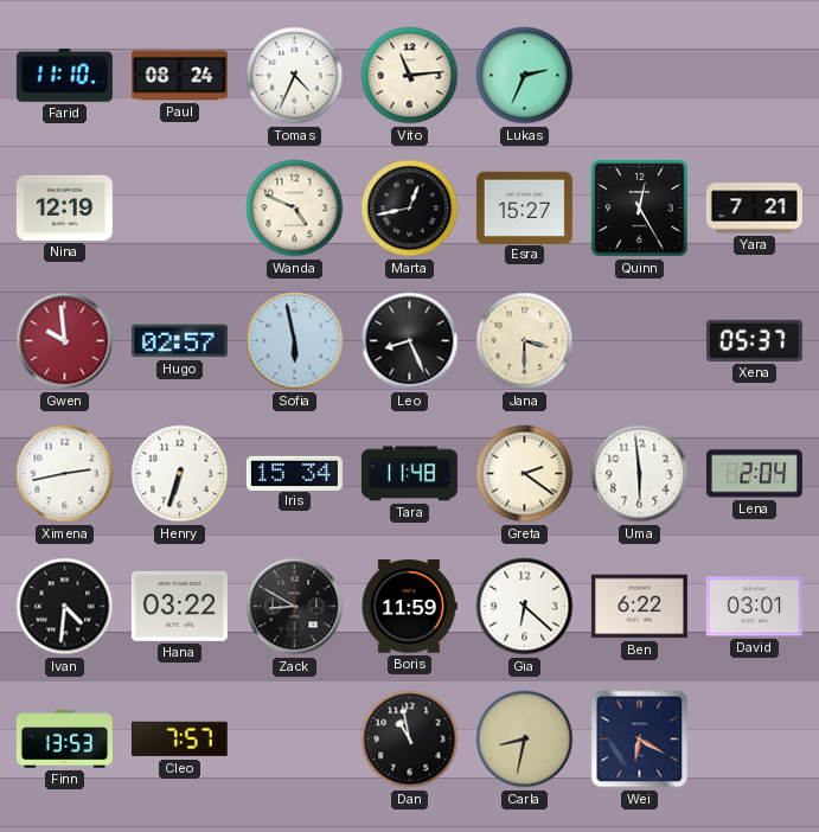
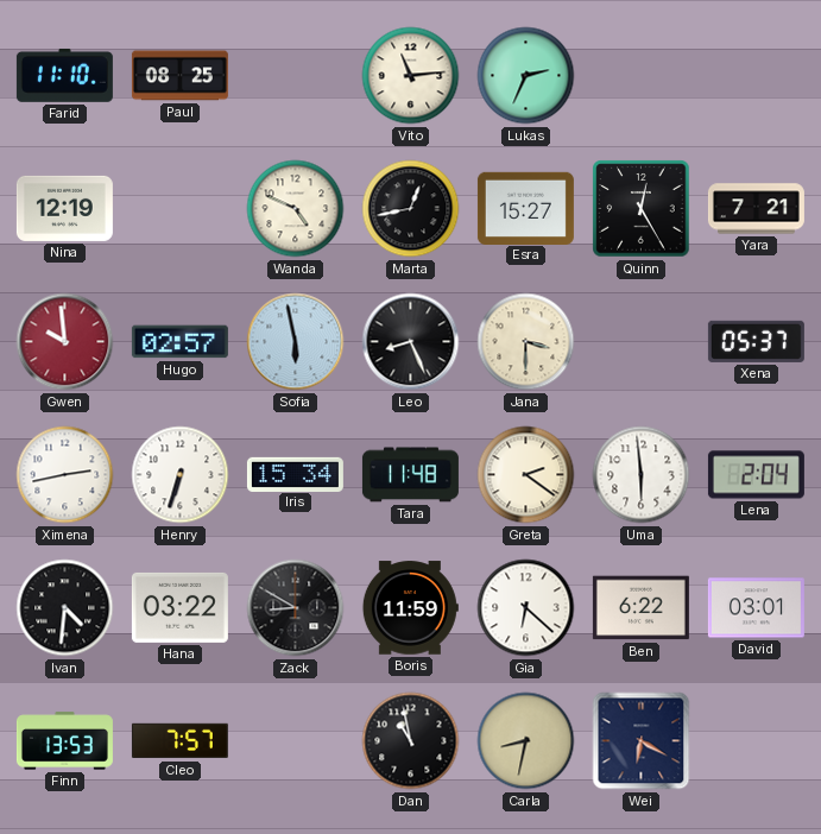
Paul: 08:24 -> 08:25
Tomas: 4:34 -> none
